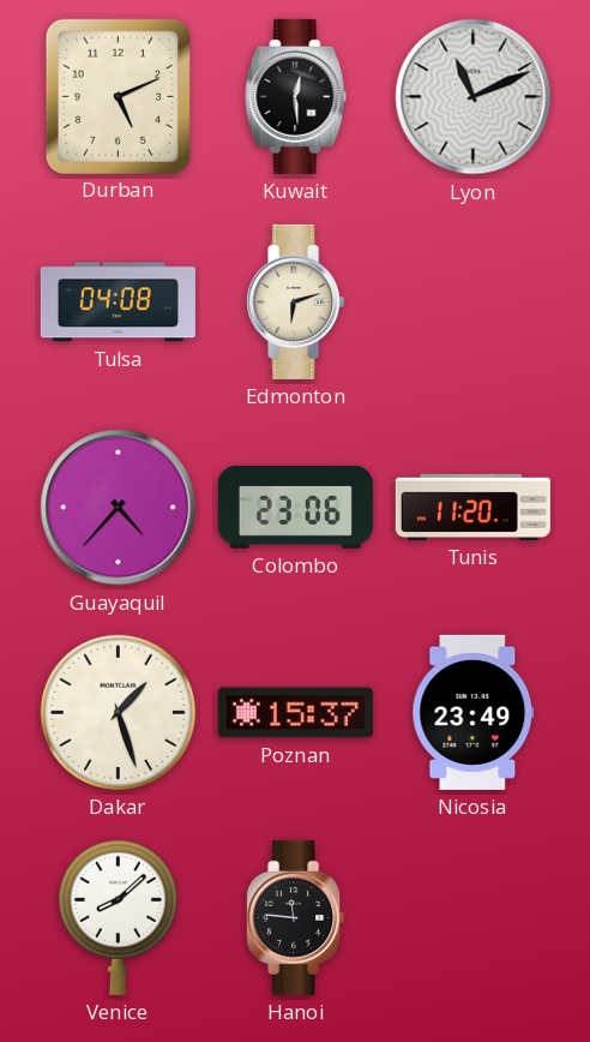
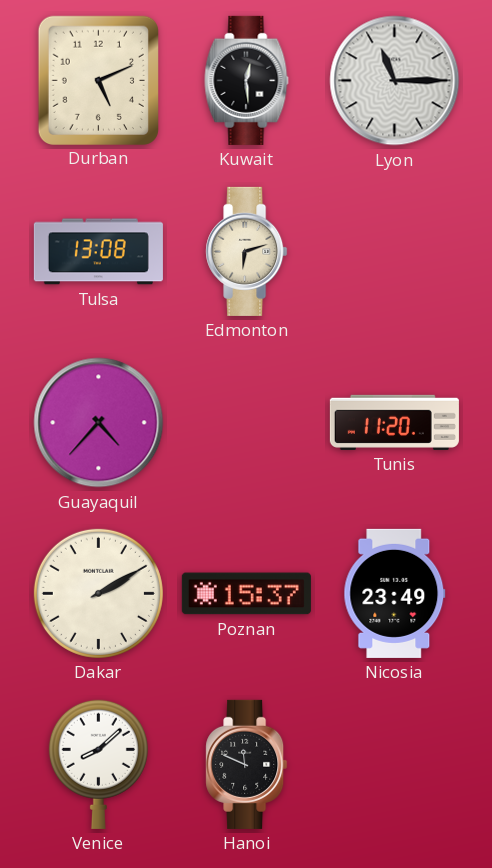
Lyon: 11:11 -> 11:15
Tulsa: 04:08 -> 13:08
Colombo: 23:06 -> none
Dakar: 1:27 -> 2:10
Hanoi: 11:46 -> 11:49
